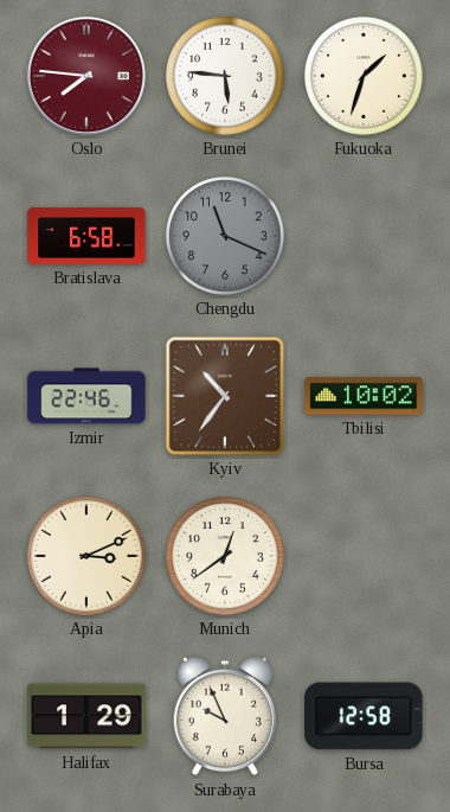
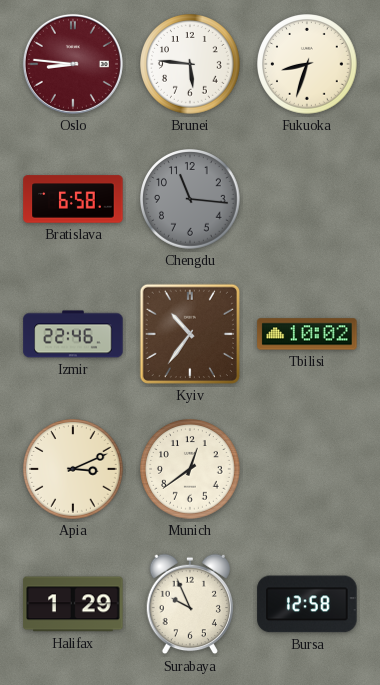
Oslo: 7:46 -> 8:46
Fukuoka: 1:33 -> 8:33
Chengdu: 11:19 -> 11:16
